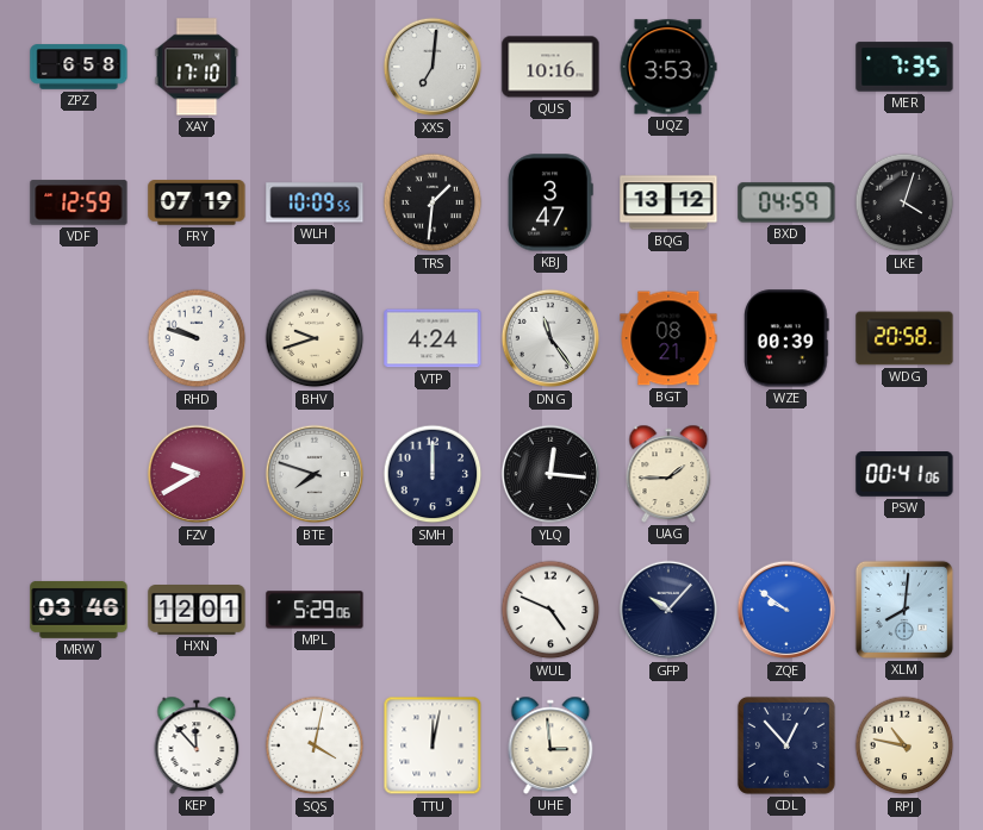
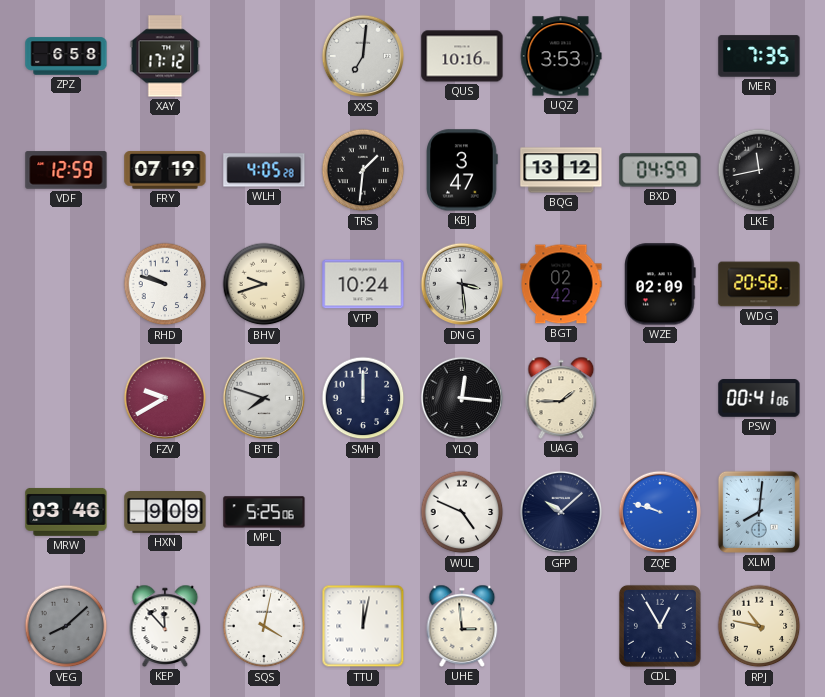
XAY: 17:10 -> 17:12
WLH: 10:09 -> 4:05
LKE: 4:03 -> 11:43
VTP: 4:24 -> 10:24
DNG: 11:24 -> 3:29
BGT: 08:21 -> 02:42
WZE: 00:39 -> 02:09
HXN: 12:01 -> 9:09
MPL: 5:29 -> 5:25
GFP: 10:07 -> 10:08
ZQE: 9:51 -> 9:48
VEG: none -> 8:08
CDL: 12:53 -> 12:55
